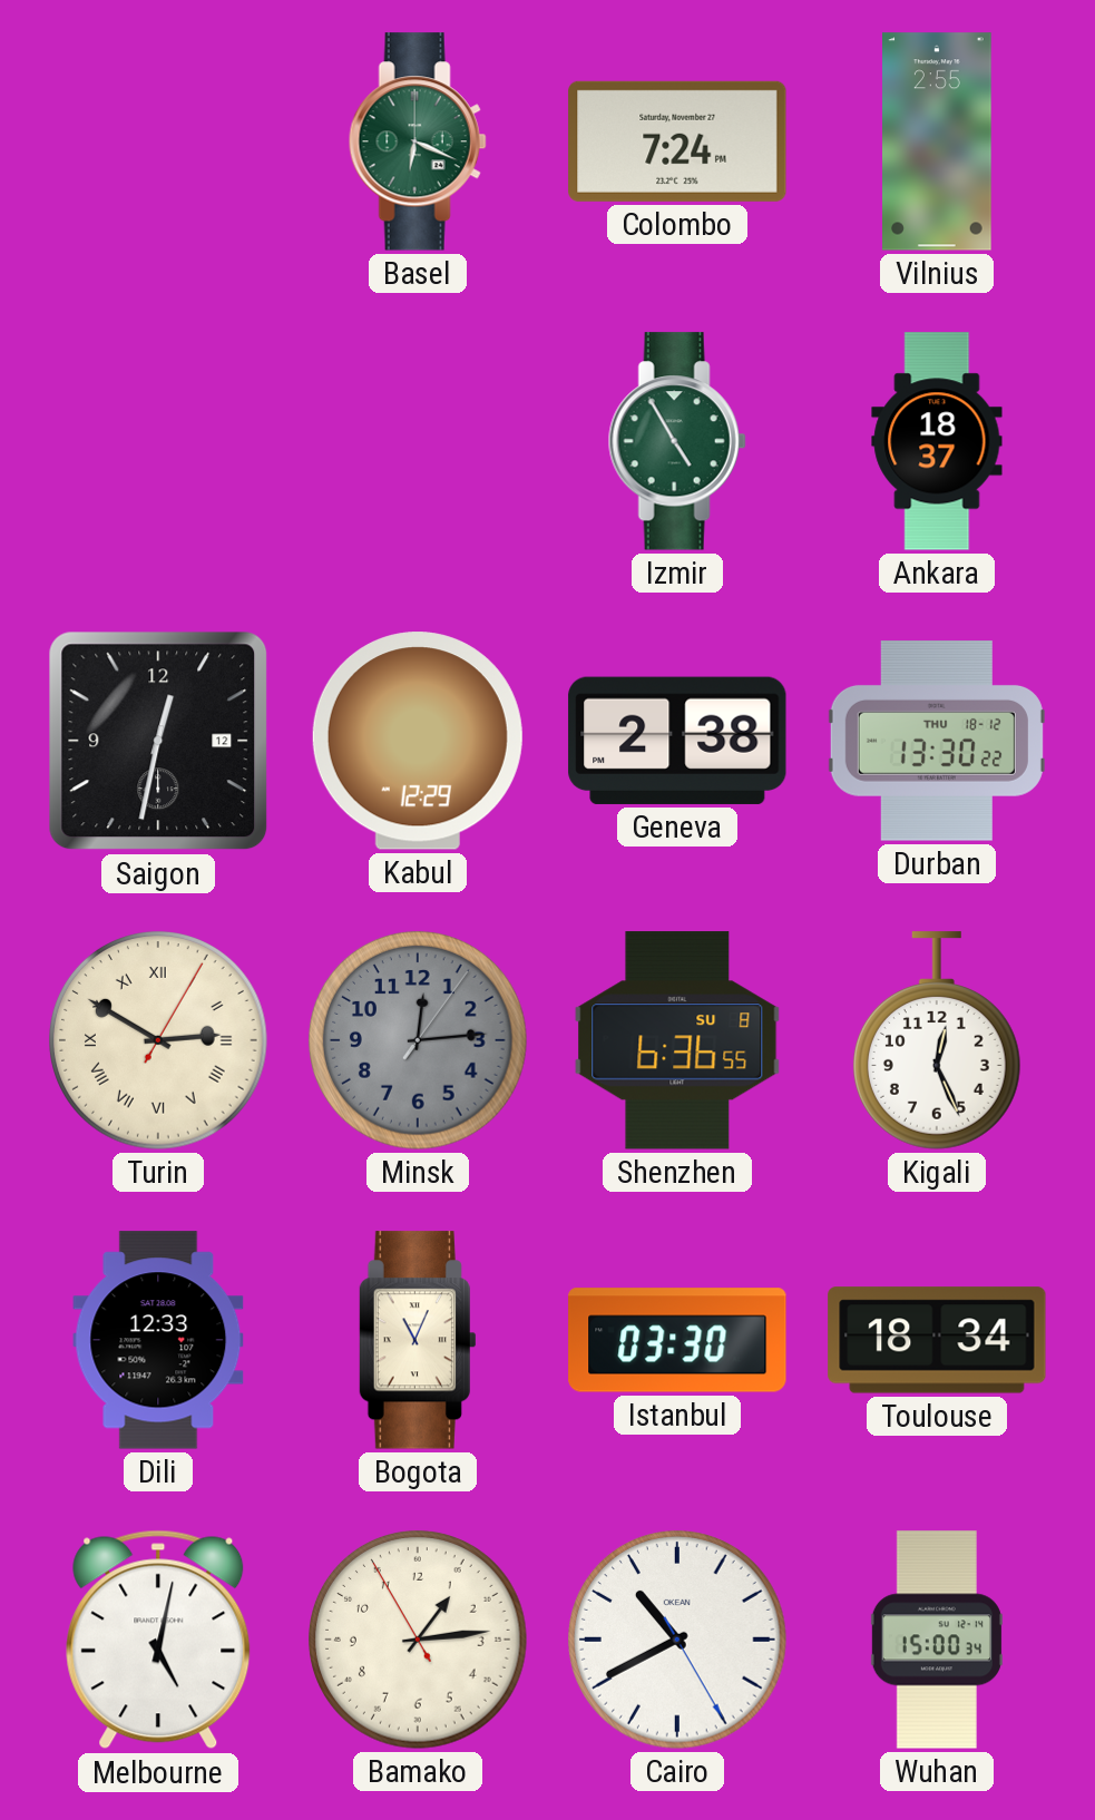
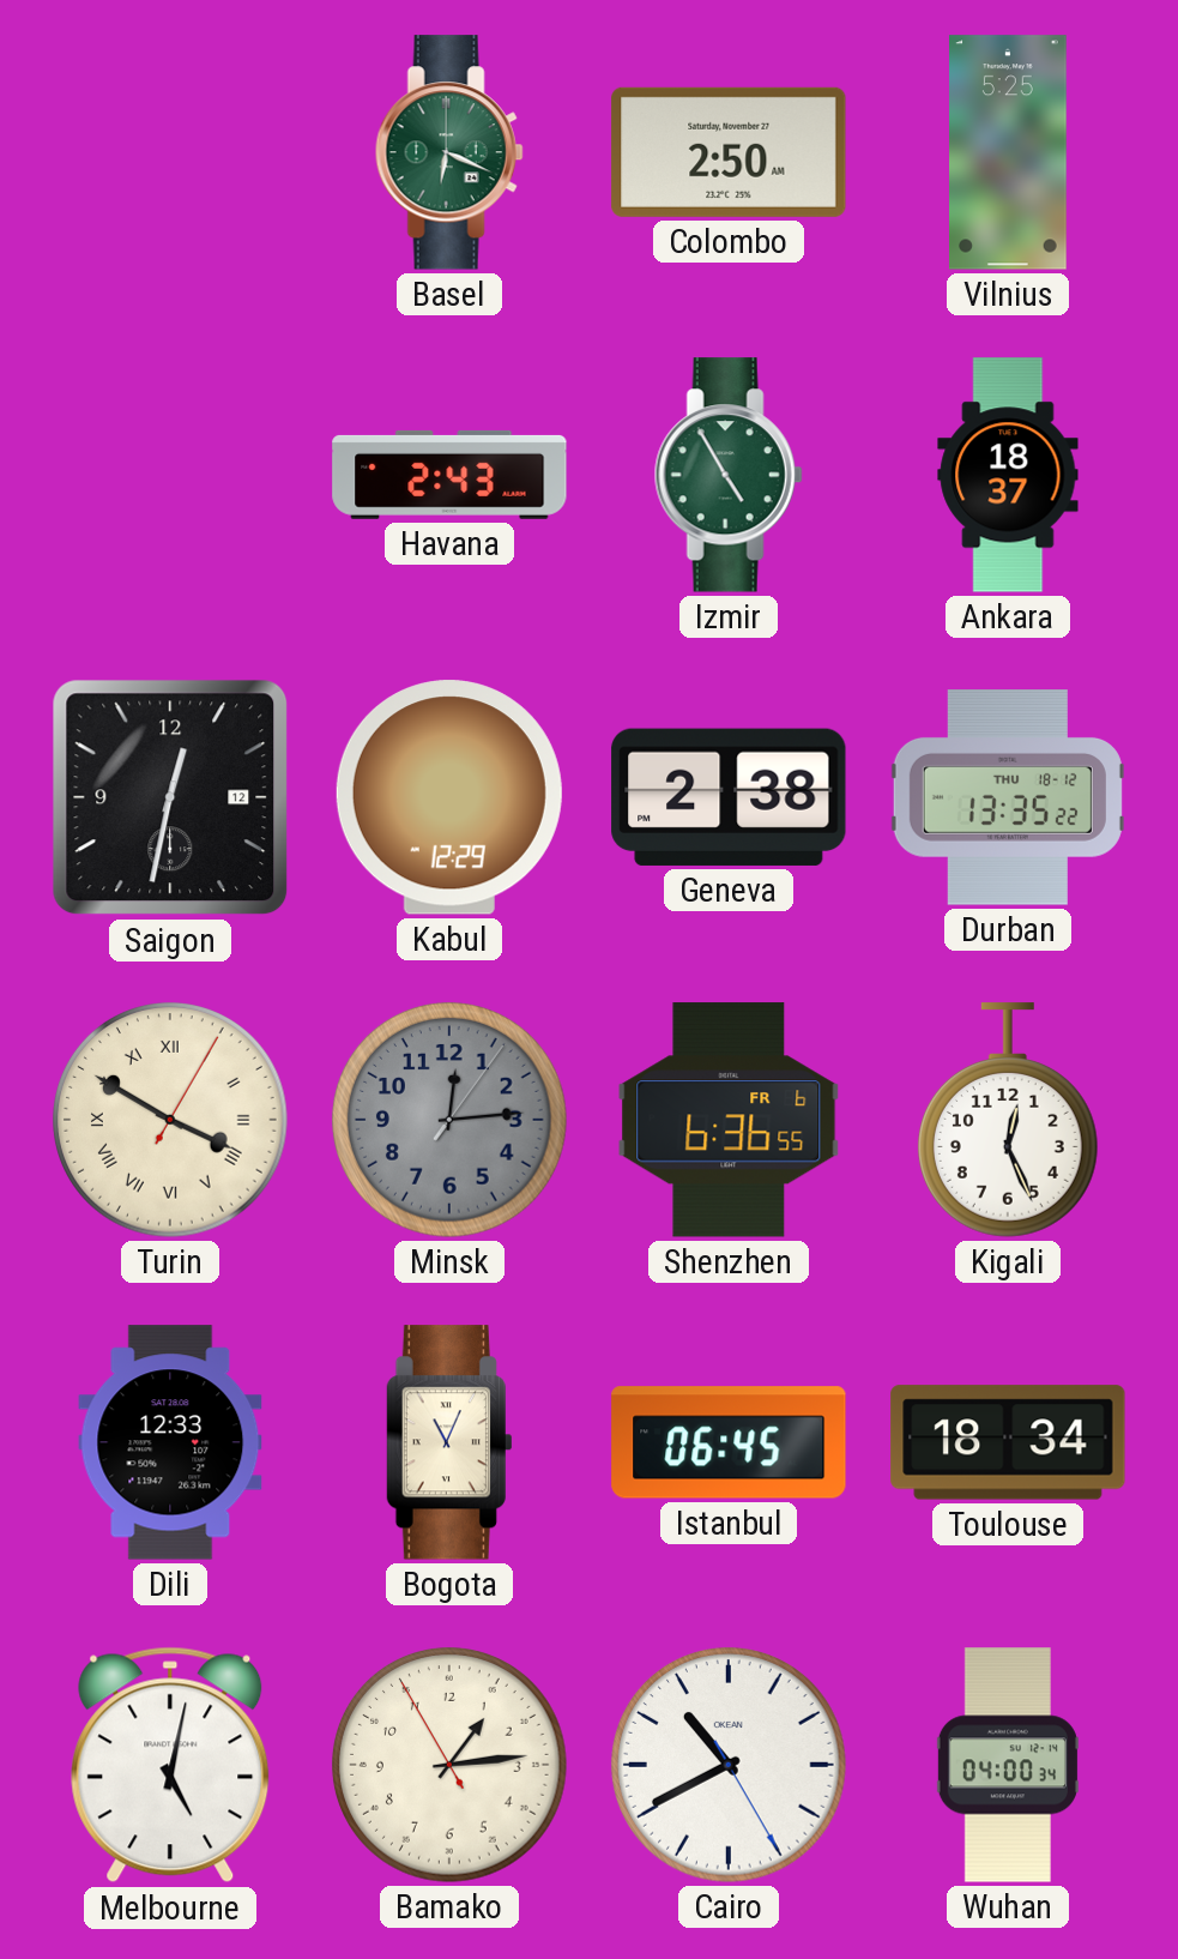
Colombo: 7:24 -> 2:50
Vilnius: 2:55 -> 5:25
Havana: none -> 2:43
Durban: 13:30 -> 13:35
Turin: 2:50 -> 3:50
Shenzhen date: SU 8 -> FR 6
Istanbul: 03:30 -> 06:45
Wuhan: 15:00 -> 04:00
